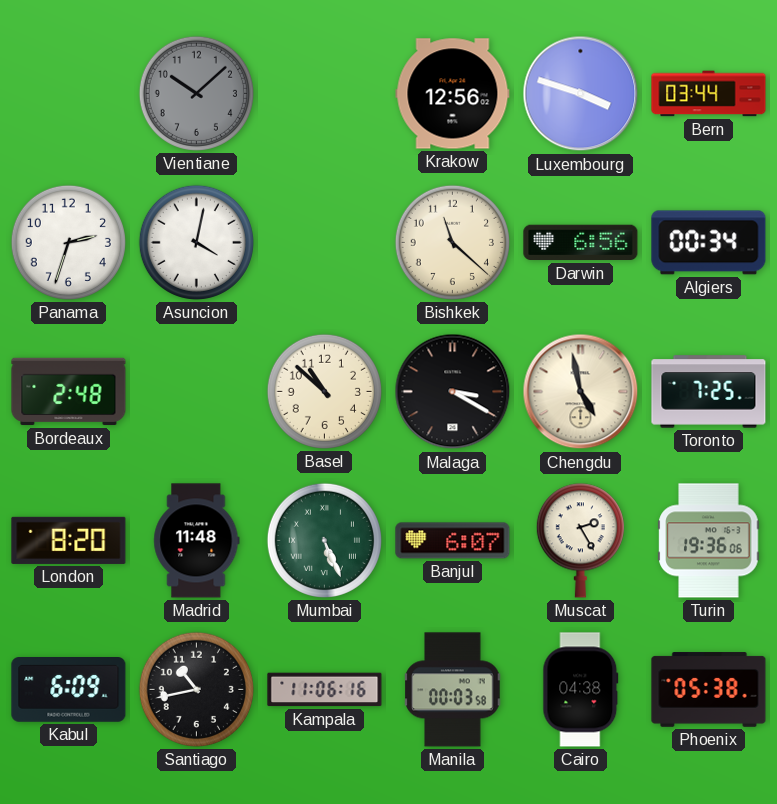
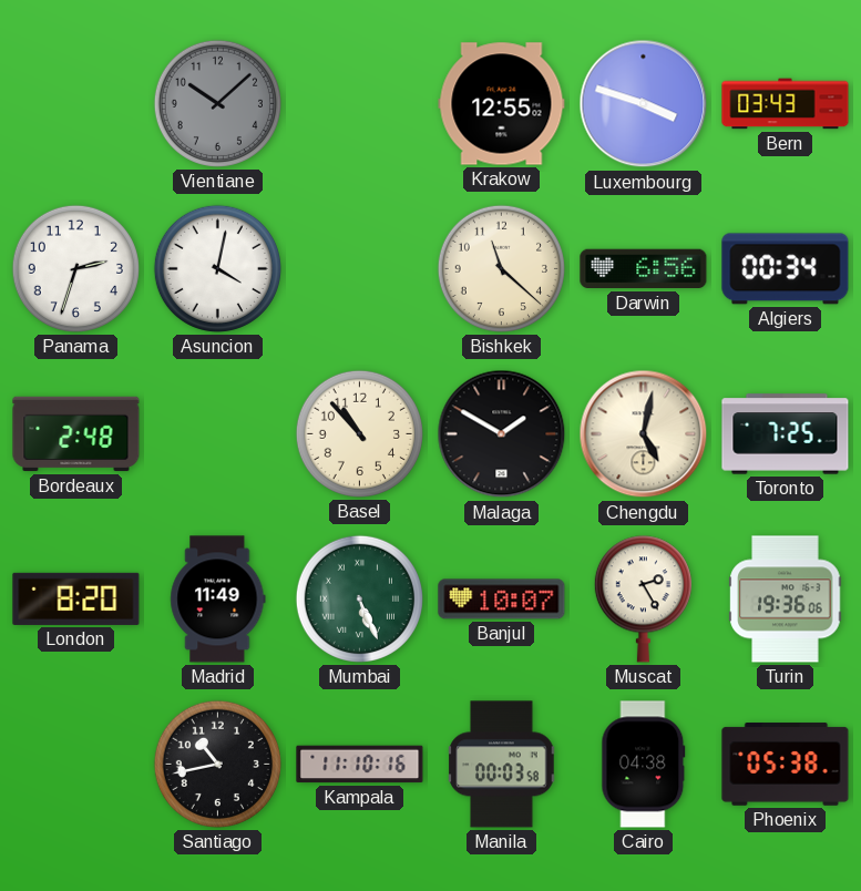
Krakow: 12:56 -> 12:55
Bern: 03:44 -> 03:43
Basel: 10:52 -> 10:53
Malaga: 3:20 -> 1:50
Chengdu: 4:58 -> 5:02
Madrid: 11:48 -> 11:49
Banjul: 6:07 -> 10:07
Kabul: 6:09 -> none
Kampala: 11:06 -> 11:10
